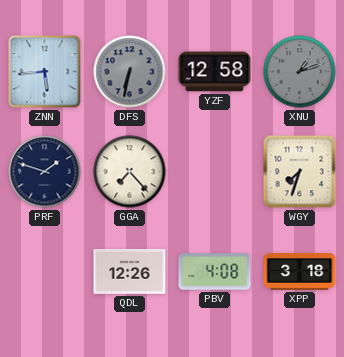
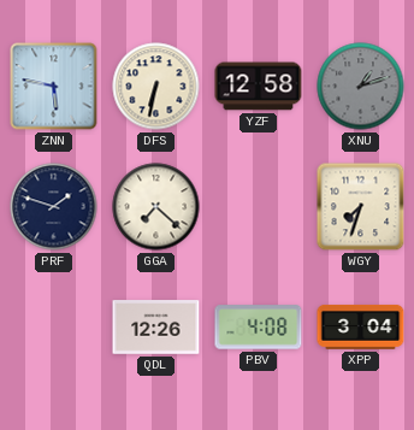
ZNN: 5:44 -> 5:47
DFS dial: grey -> cream
GGA: 7:23 -> 7:22
XPP: 3:18 -> 3:04
